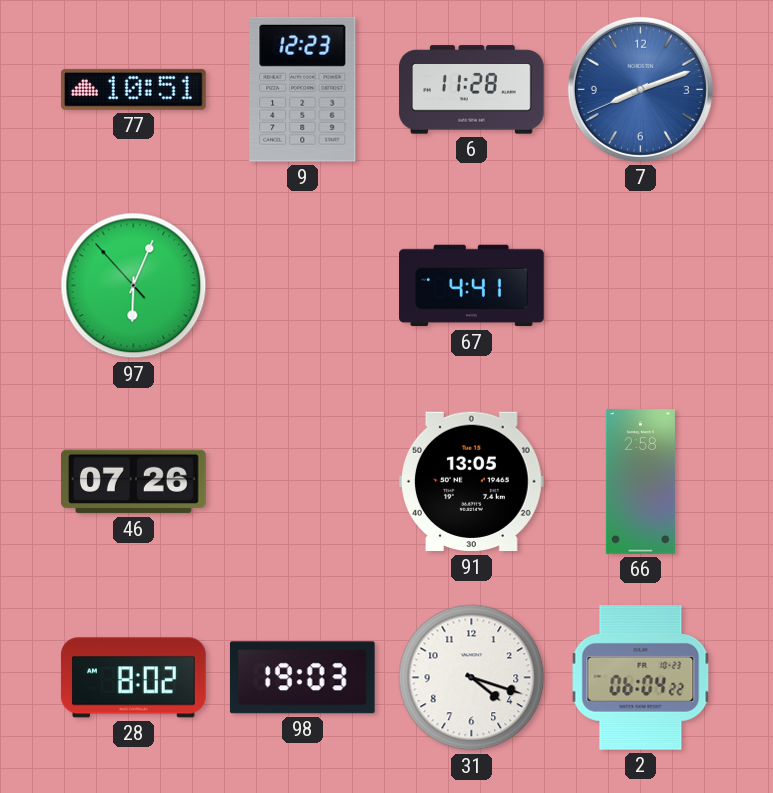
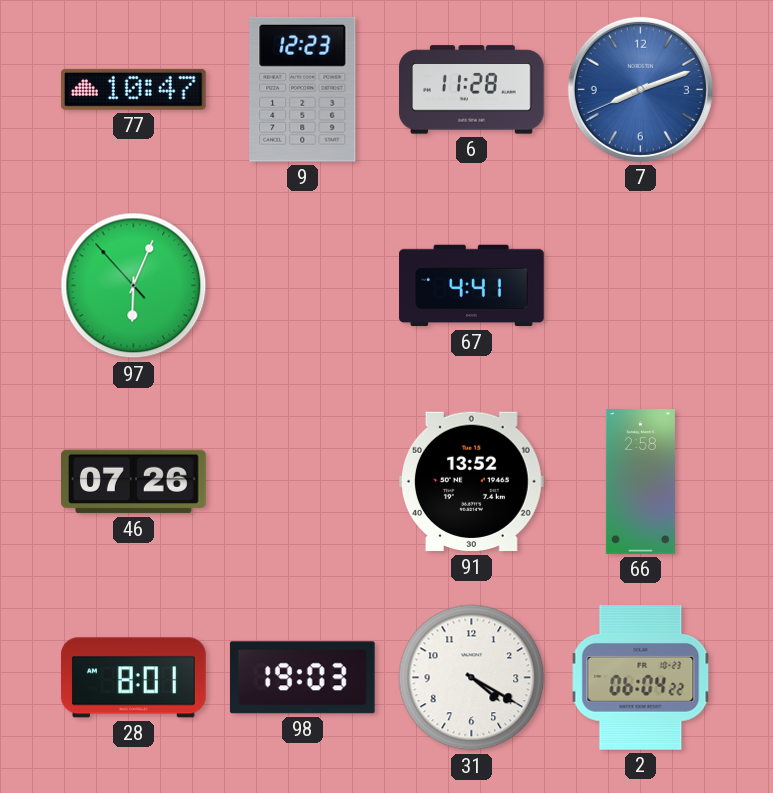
77: 10:51 -> 10:47
91: 13:05 -> 13:52
28: 8:02 -> 8:01
31: 4:18 -> 4:20
